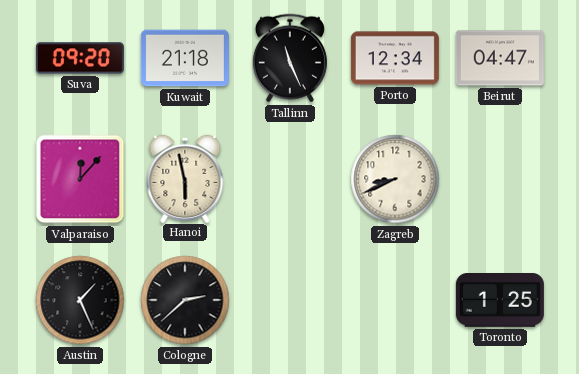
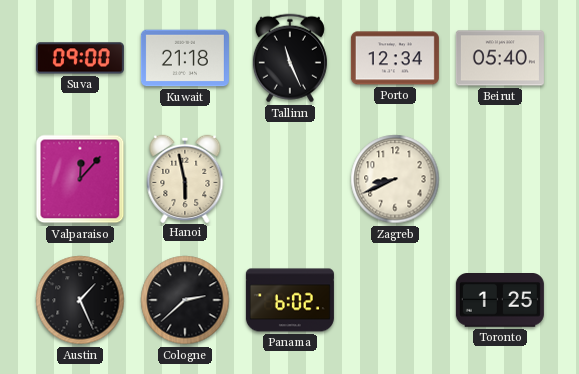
Suva: 09:20 -> 09:00
Beirut: 04:47 -> 05:40
Panama: none -> 6:02
